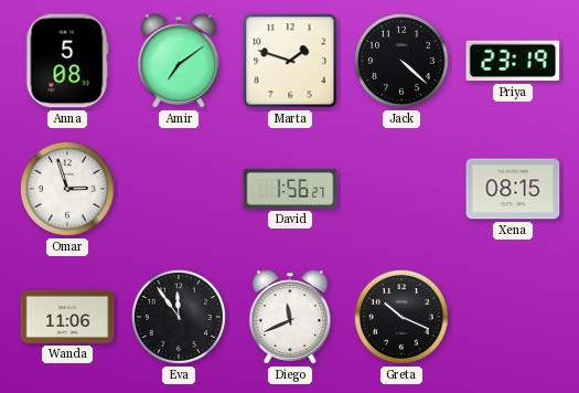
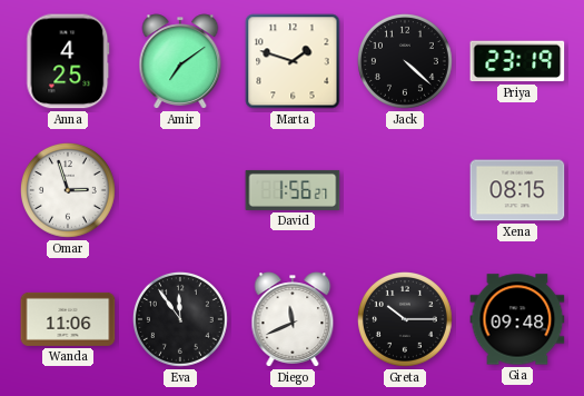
Anna: 5:08 -> 4:25
Greta: 10:19 -> 10:15
Gia: none -> 09:48
